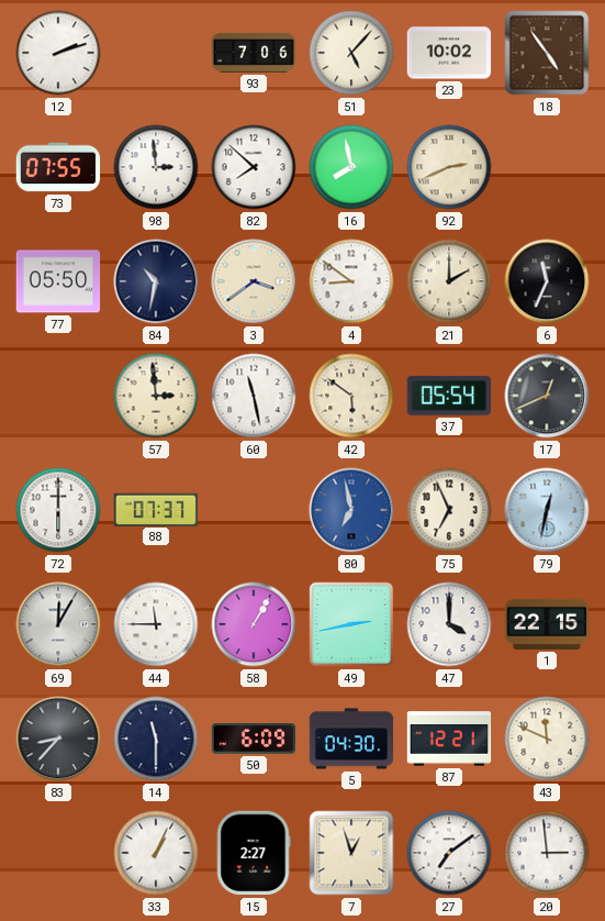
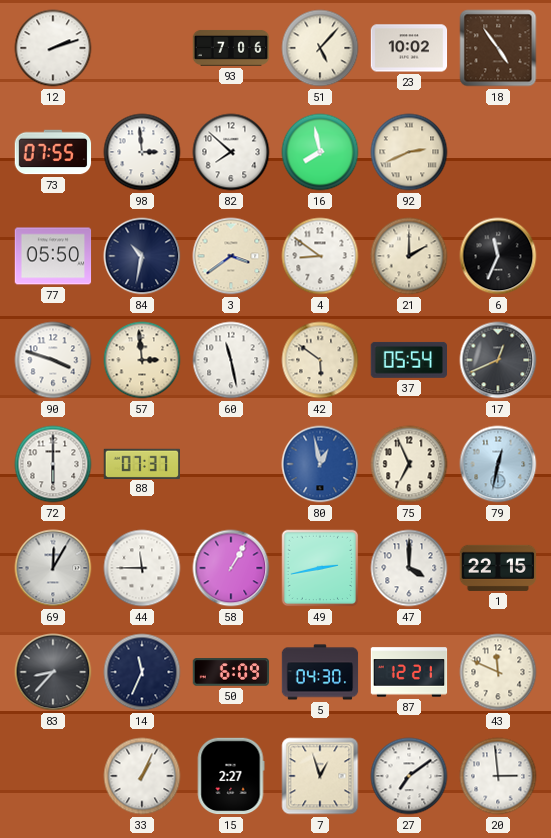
90: none -> 3:48
80: 6:58 -> 12:58
14: 11:30 -> 11:34
